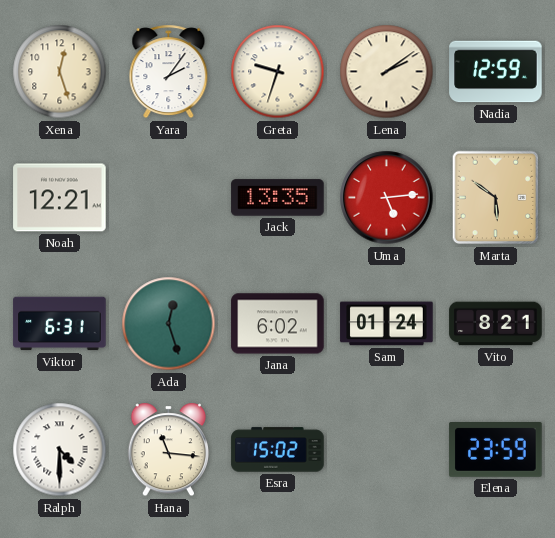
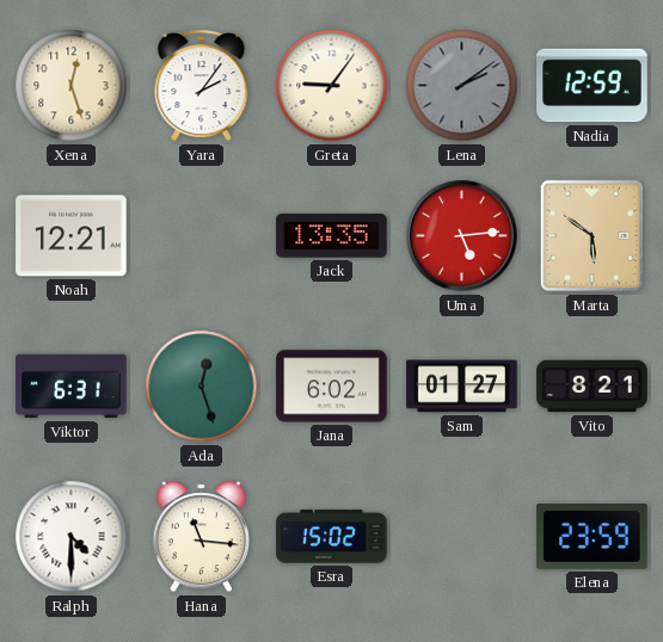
Greta: 9:33 -> 9:06
Lena dial: cream -> grey
Sam: 01:24 -> 01:27
